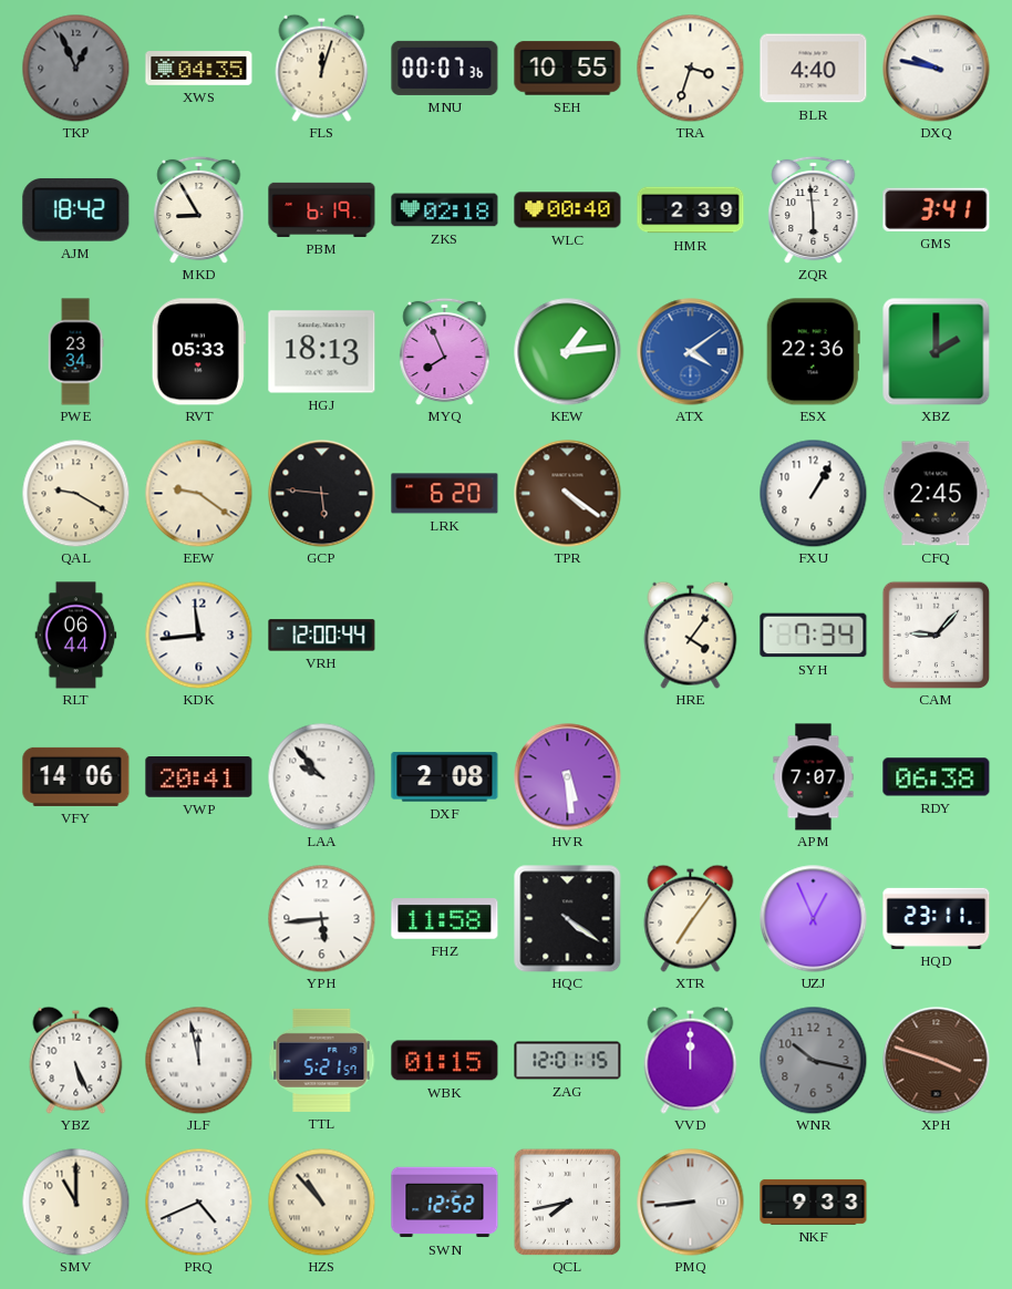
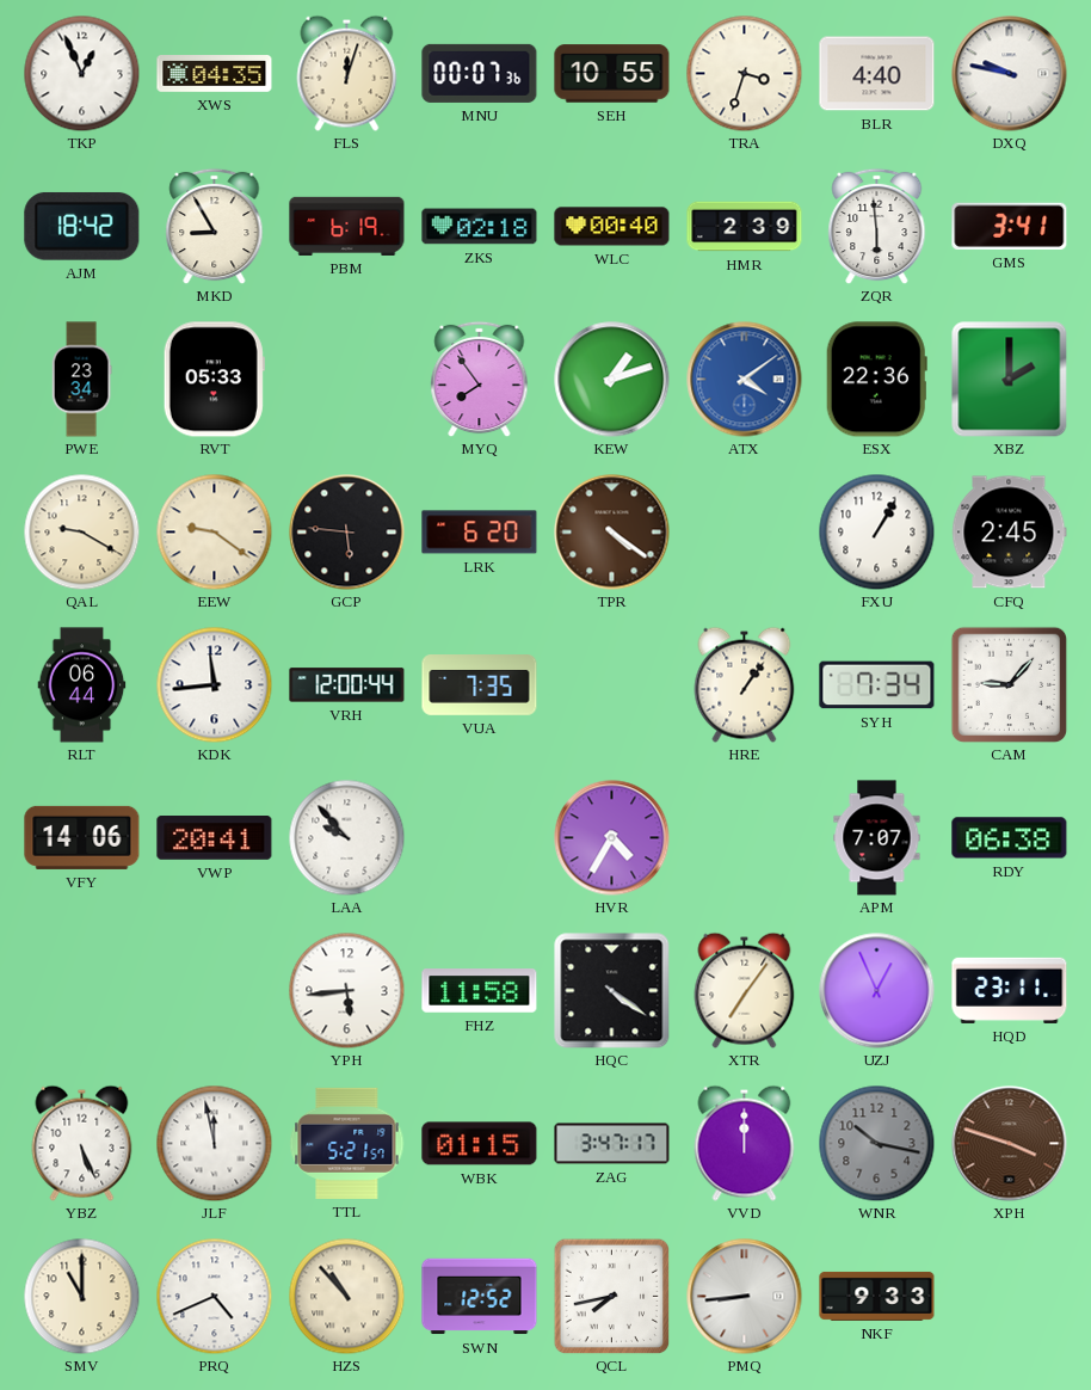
TKP dial: grey -> white
HGJ: 18:13 -> none
MYQ: 7:56 -> 7:54
KEW: 1:14 -> 1:12
VUA: none -> 7:35
HRE: 4:06 -> 1:06
DXF: 2:08 -> none
HVR: 5:29 -> 4:35
ZAG: 12:01 -> 3:47
